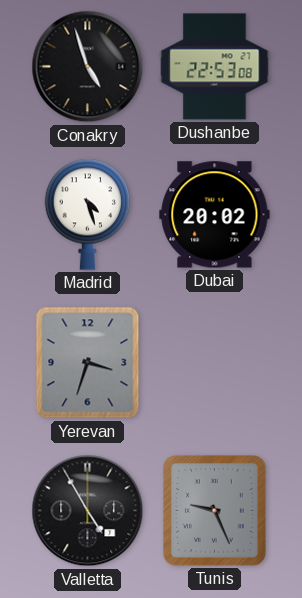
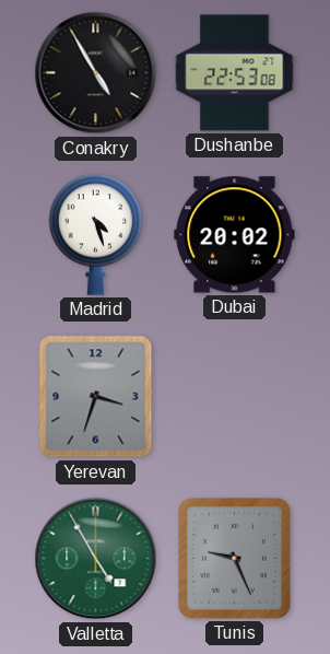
Conakry: 4:57 -> 4:55
Valletta dial: black -> green
